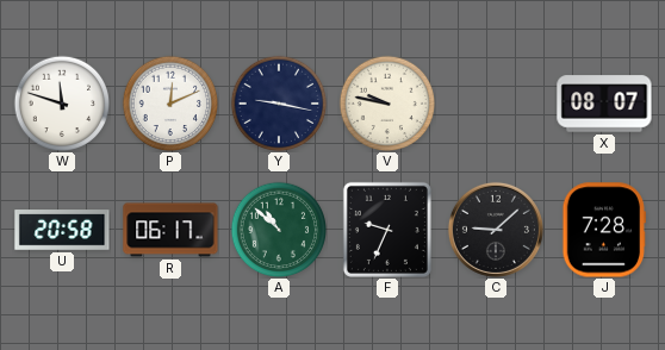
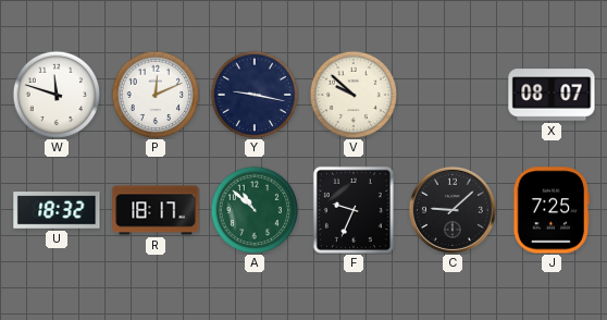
V: 9:47 -> 9:52
U: 20:58 -> 18:32
R: 06:17 -> 18:17
J: 7:28 -> 7:25
